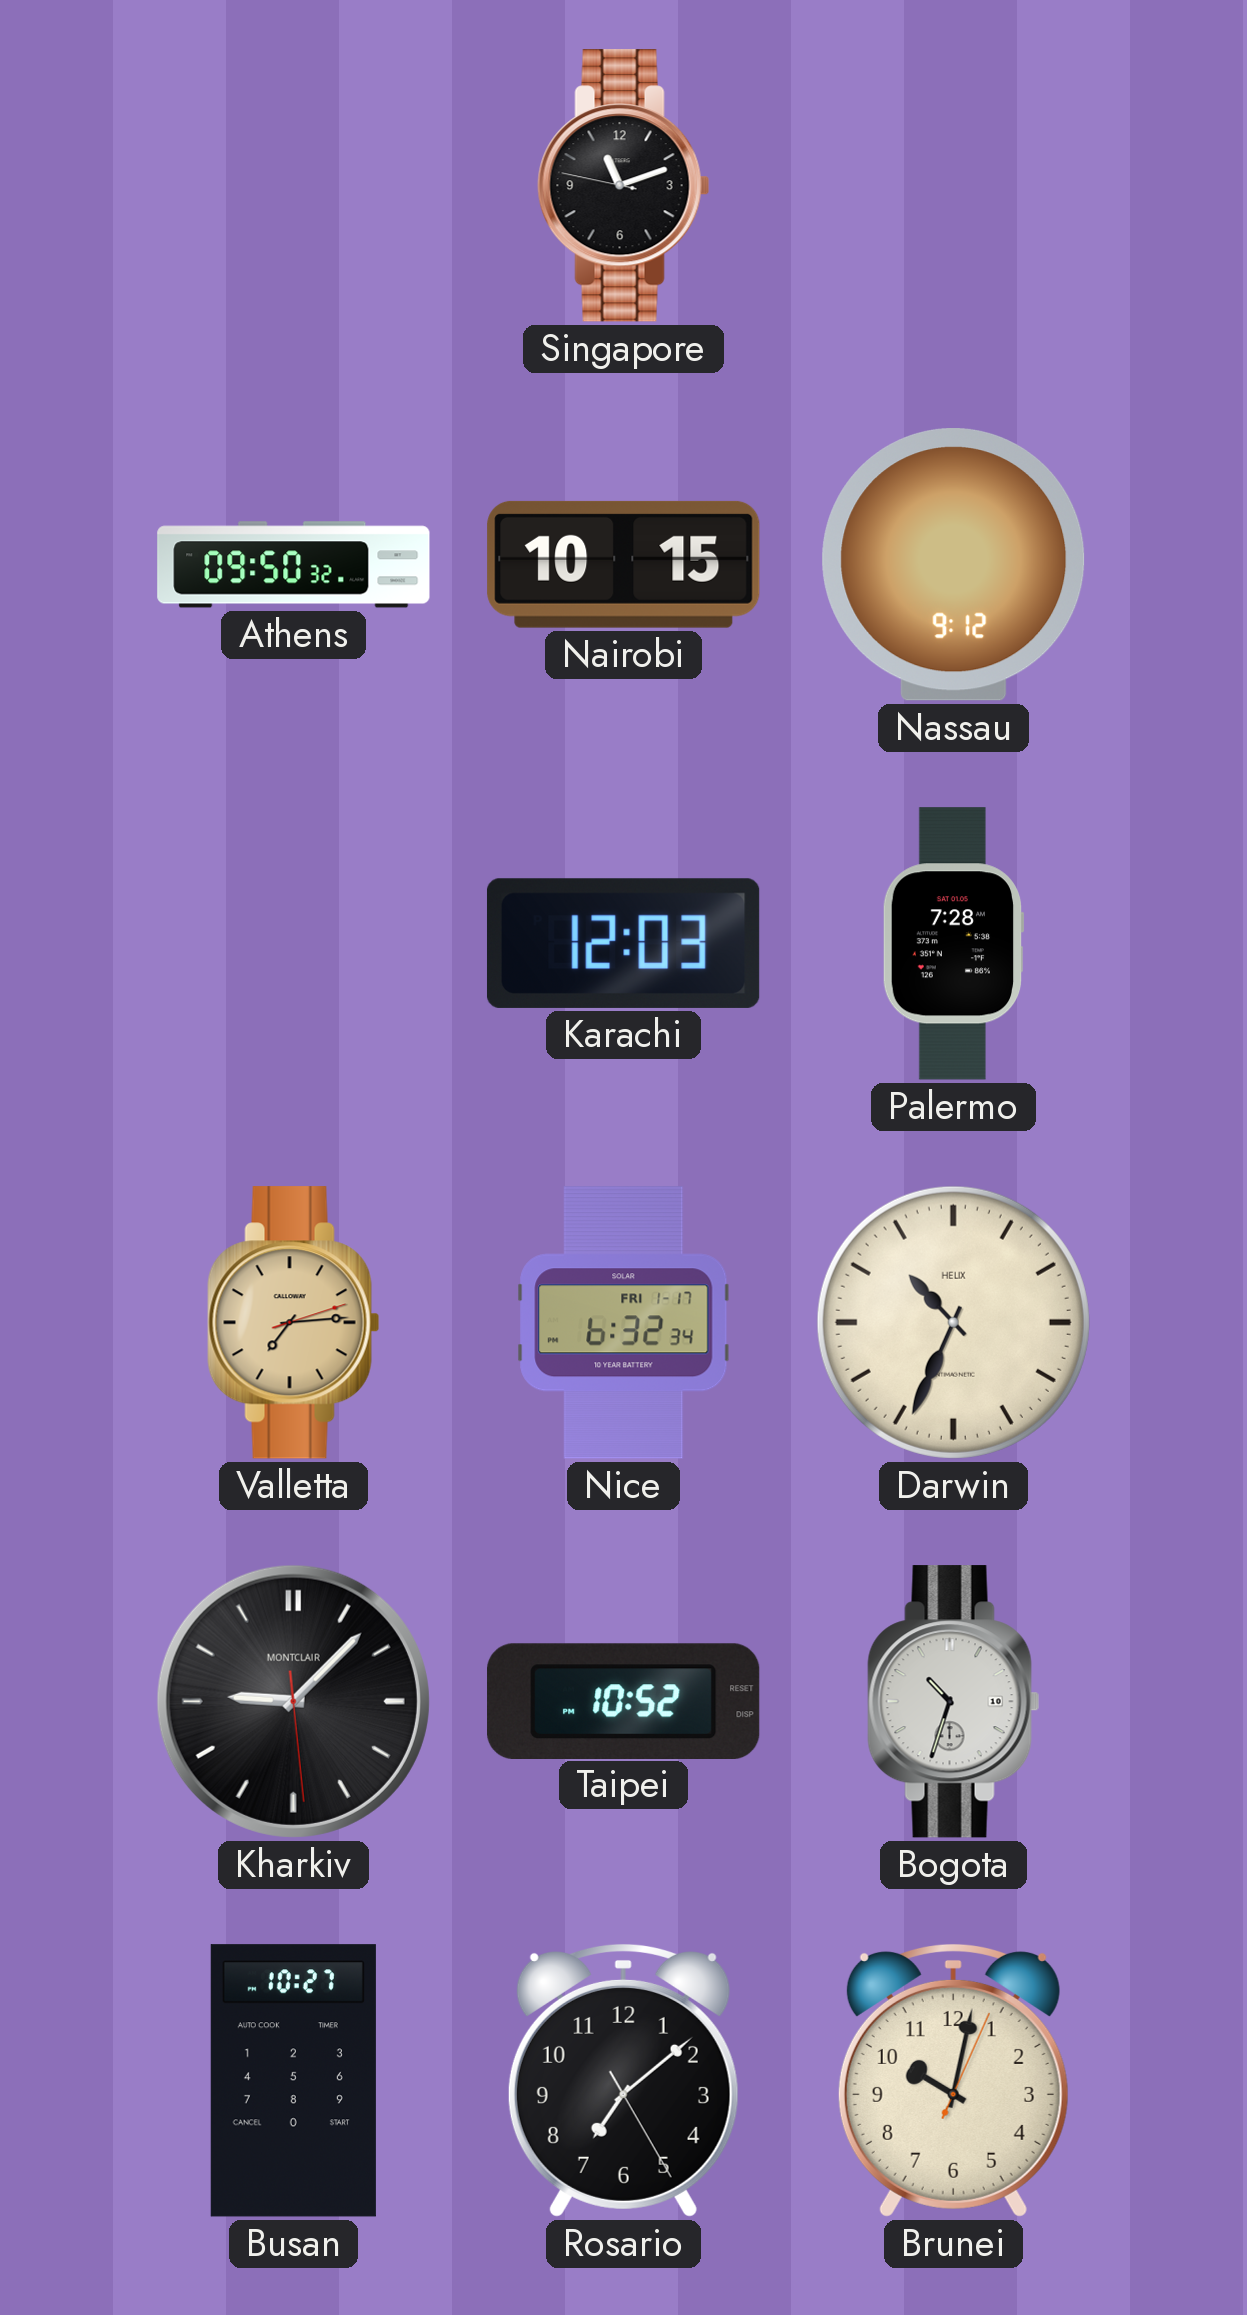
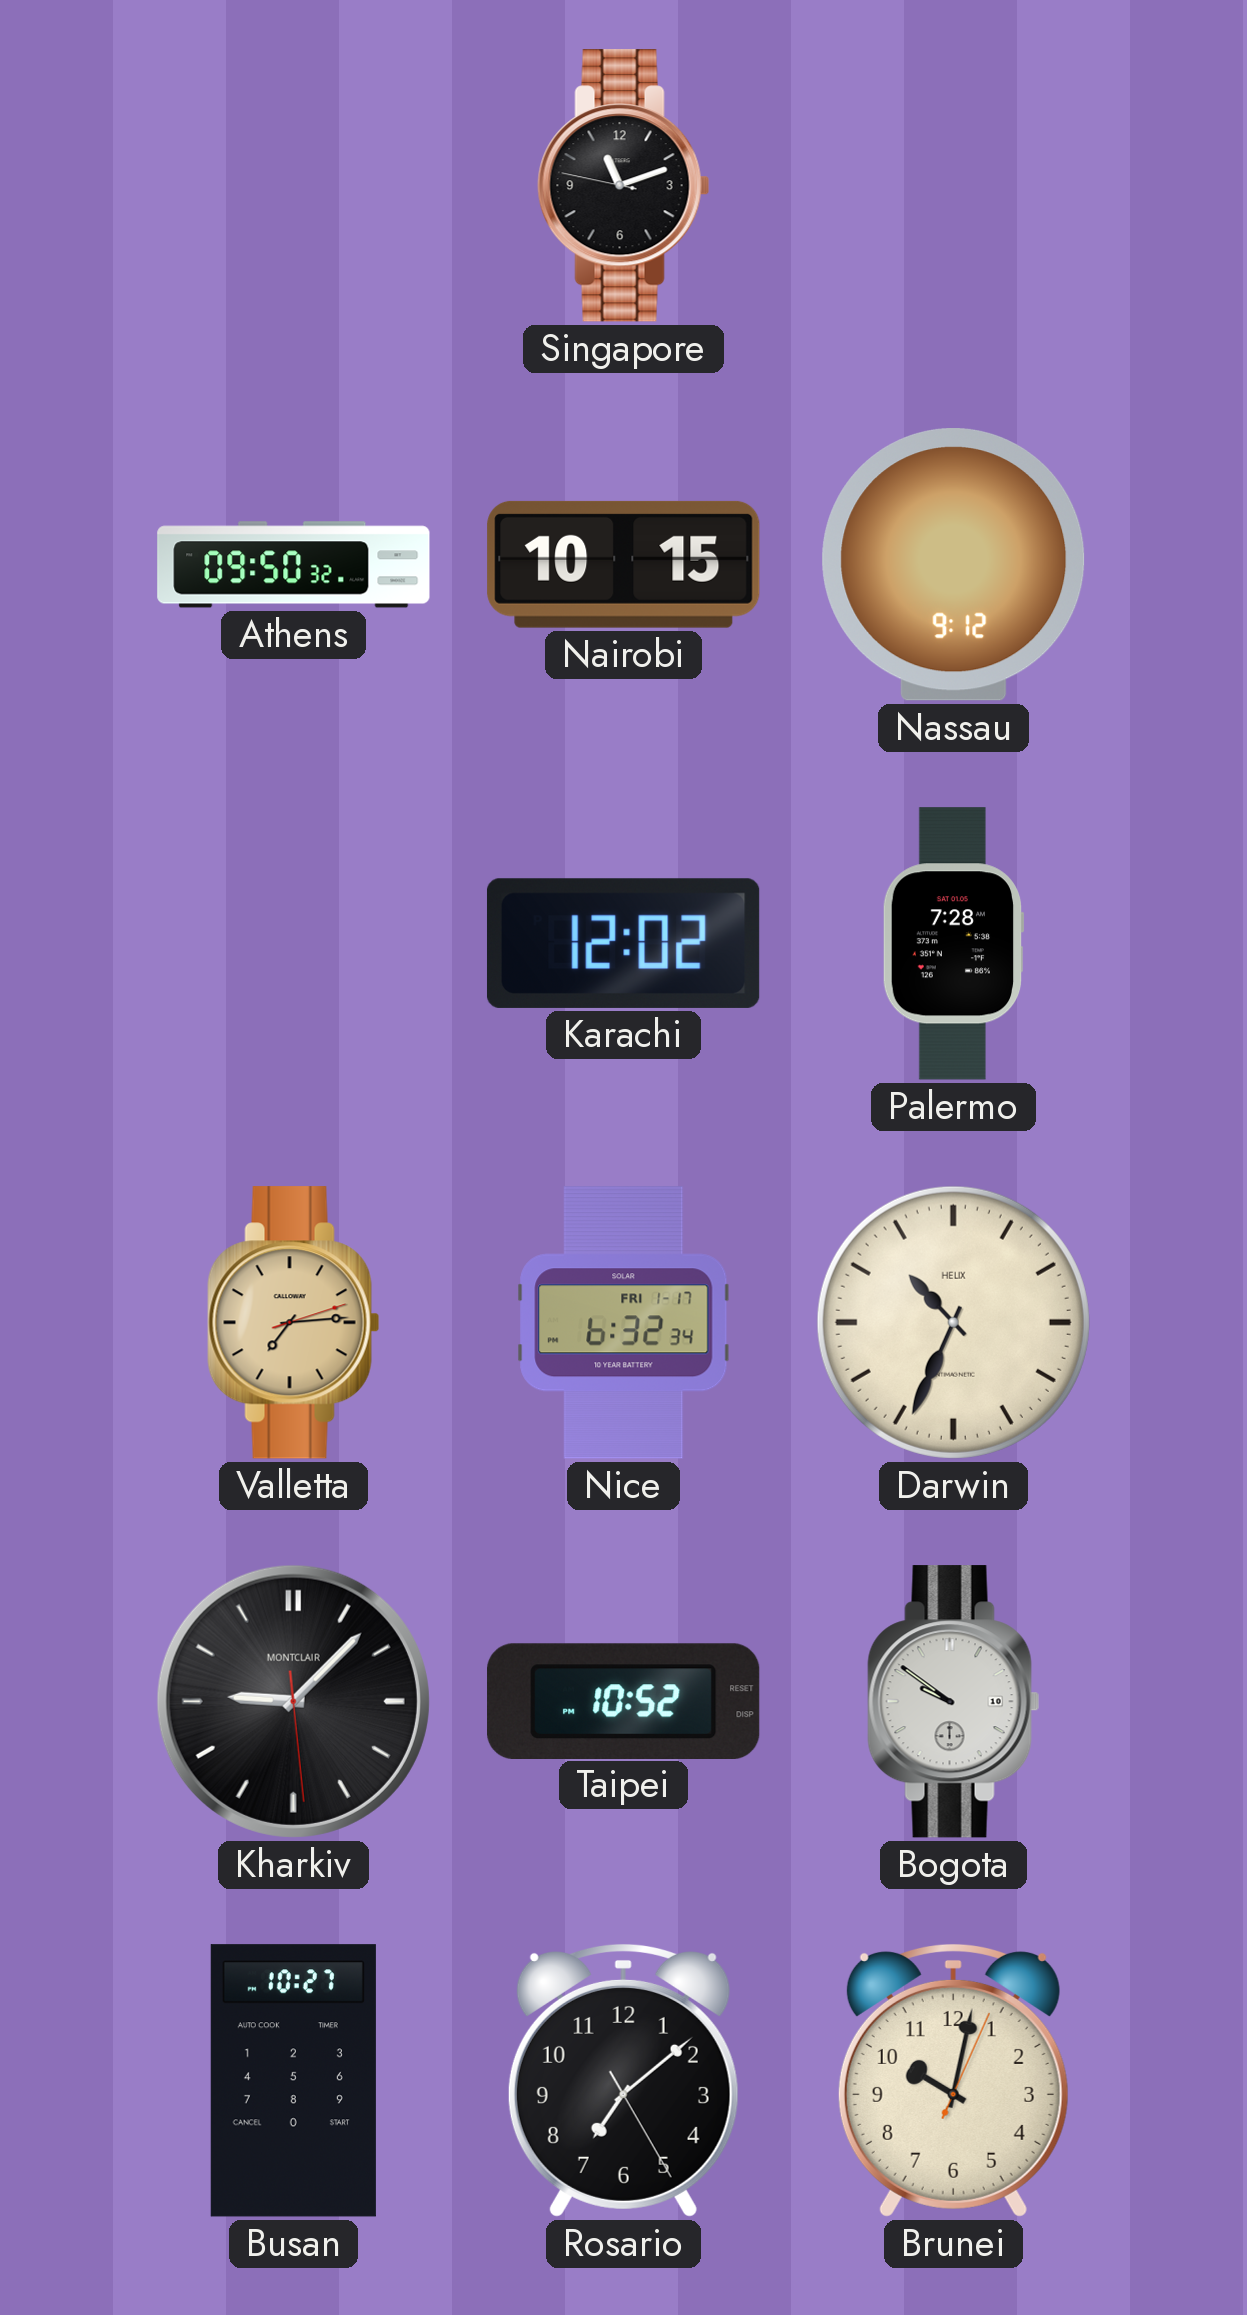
Karachi: 12:03 -> 12:02
Bogota: 10:33 -> 9:51
